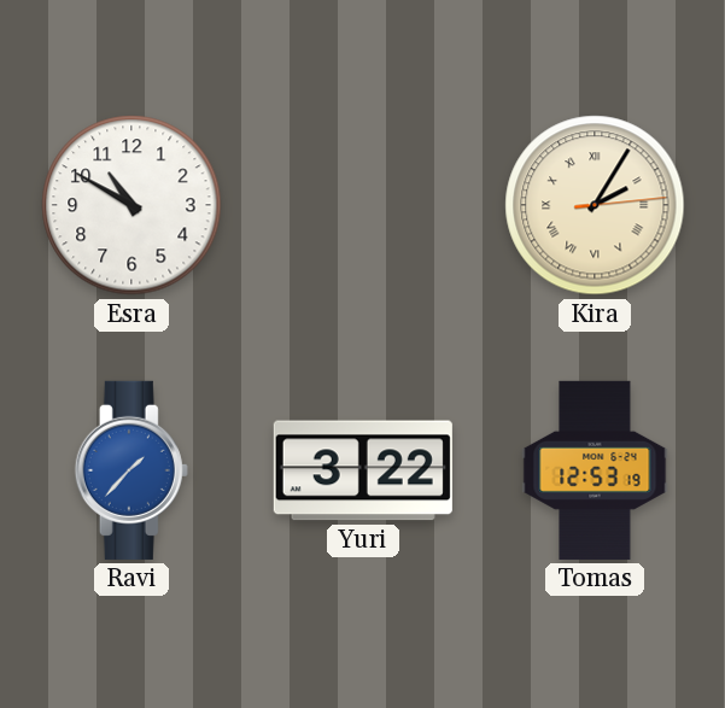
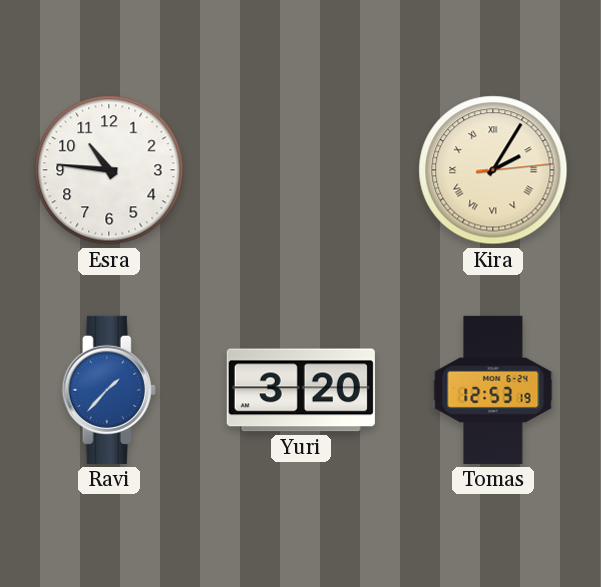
Esra: 10:50 -> 10:46
Yuri: 3:22 -> 3:20
